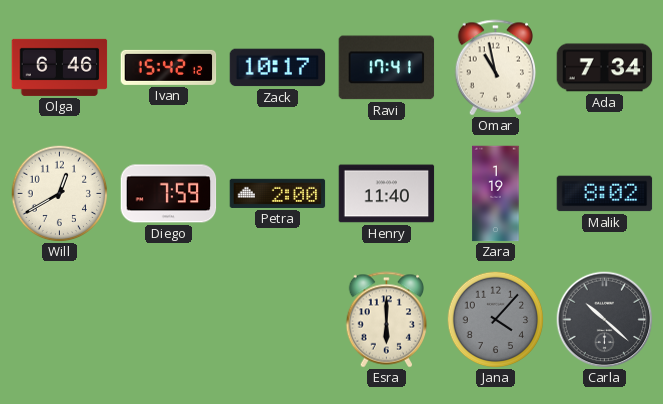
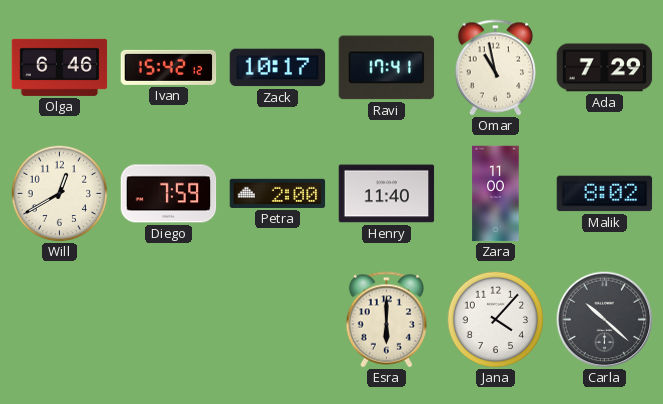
Ada: 7:34 -> 7:29
Zara: 1:19 -> 11:00
Jana dial: grey -> white
